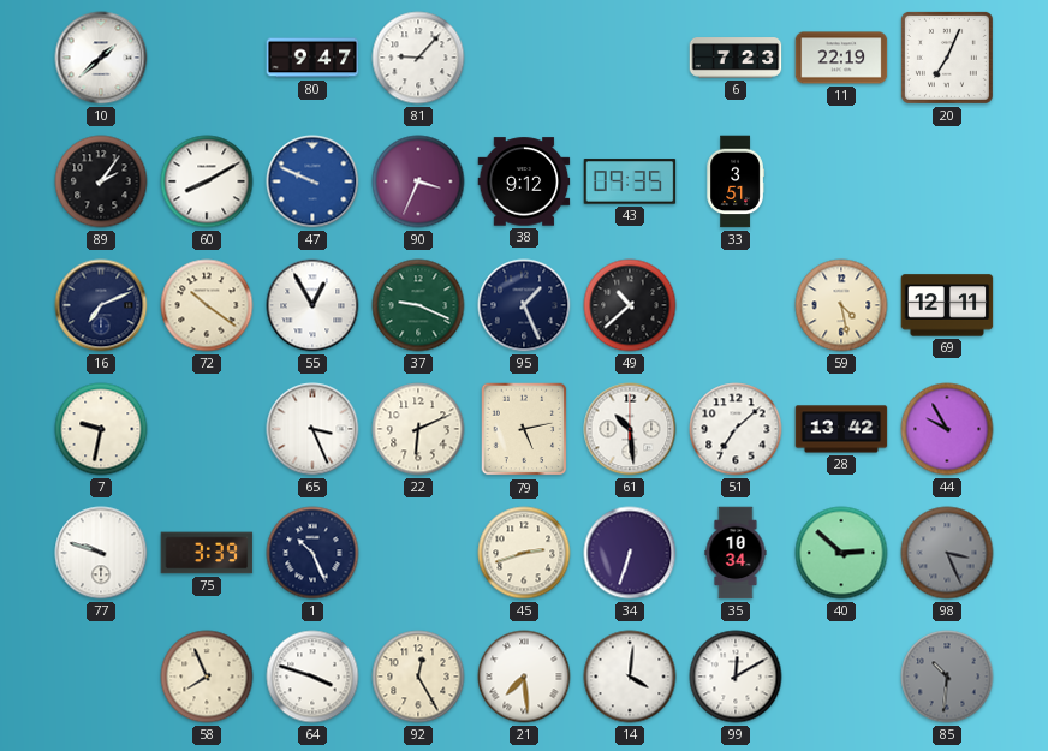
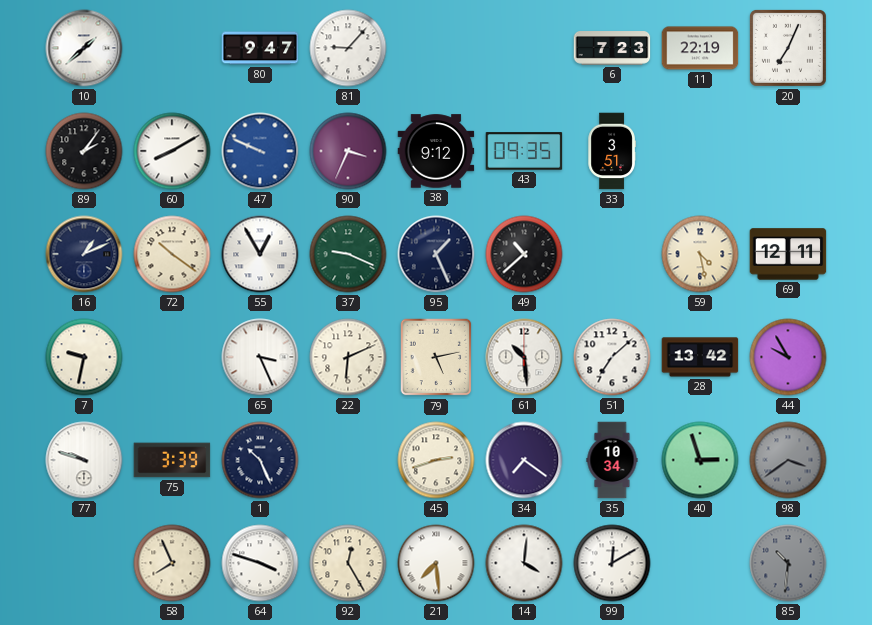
16: 7:11 -> 1:11
34: 6:33 -> 7:21
40: 2:52 -> 2:57
98: 3:26 -> 3:39
